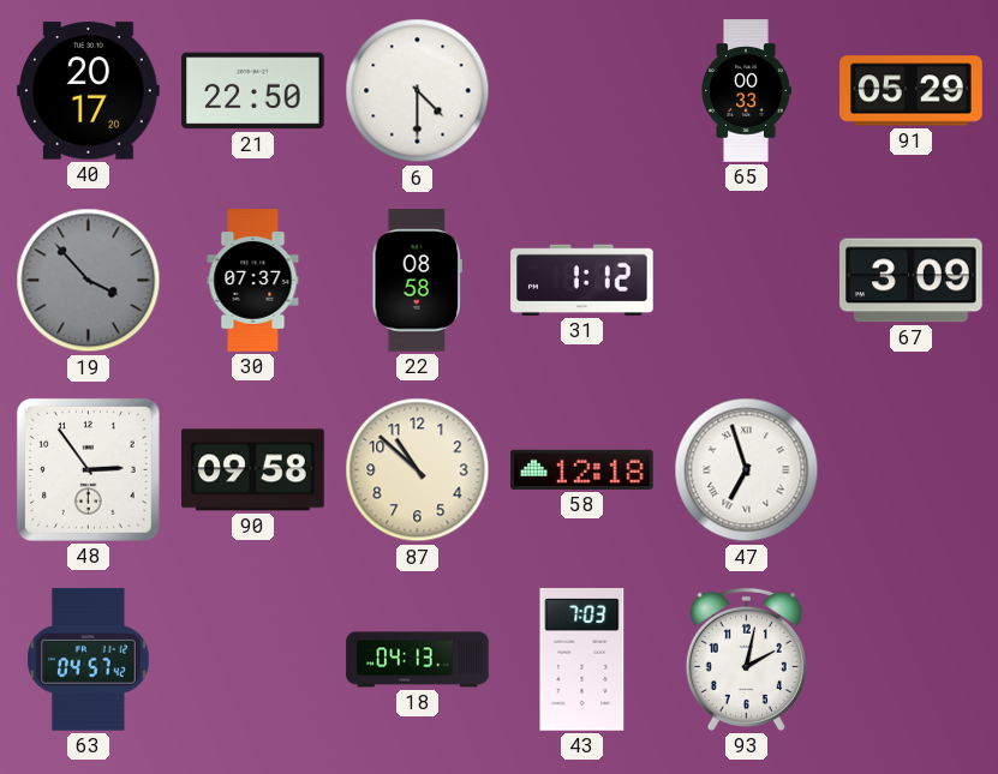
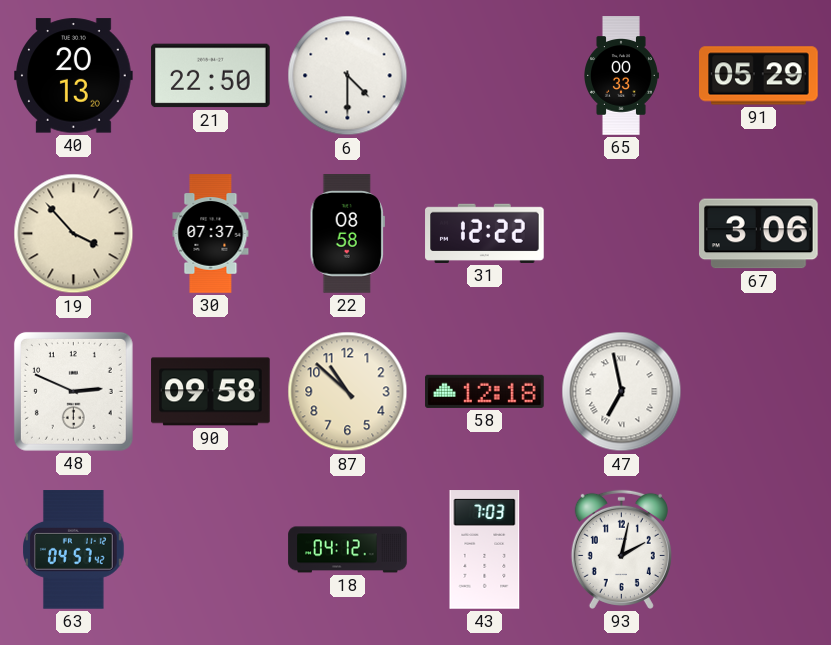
40: 20:17 -> 20:13
19 dial: grey -> cream
31: 1:12 -> 12:22
67: 3:09 -> 3:06
48: 2:54 -> 2:49
47: 6:57 -> 6:58
18: 04:13 -> 04:12
